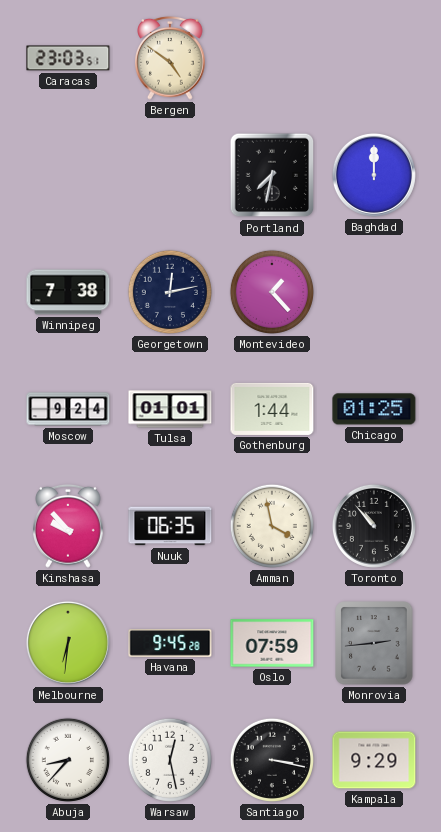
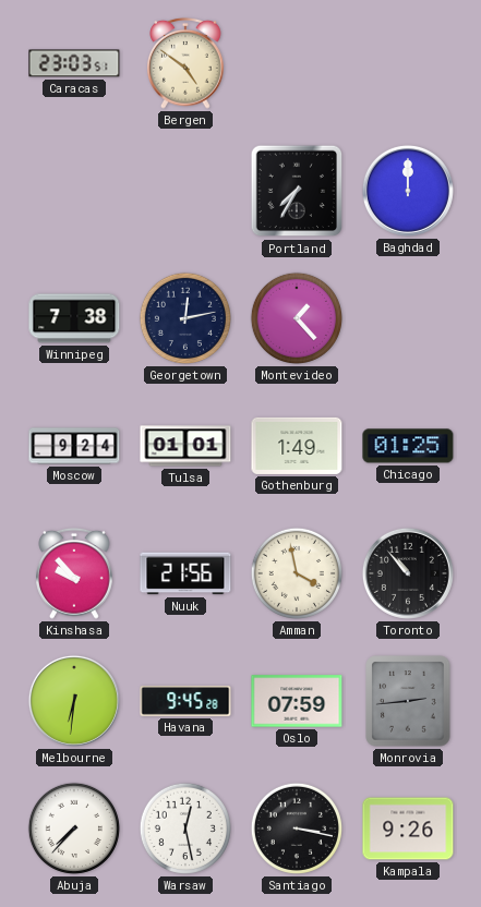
Portland: 7:32 -> 7:35
Gothenburg: 1:44 -> 1:49
Nuuk: 06:35 -> 21:56
Abuja: 8:37 -> 7:37
Kampala: 9:29 -> 9:26
